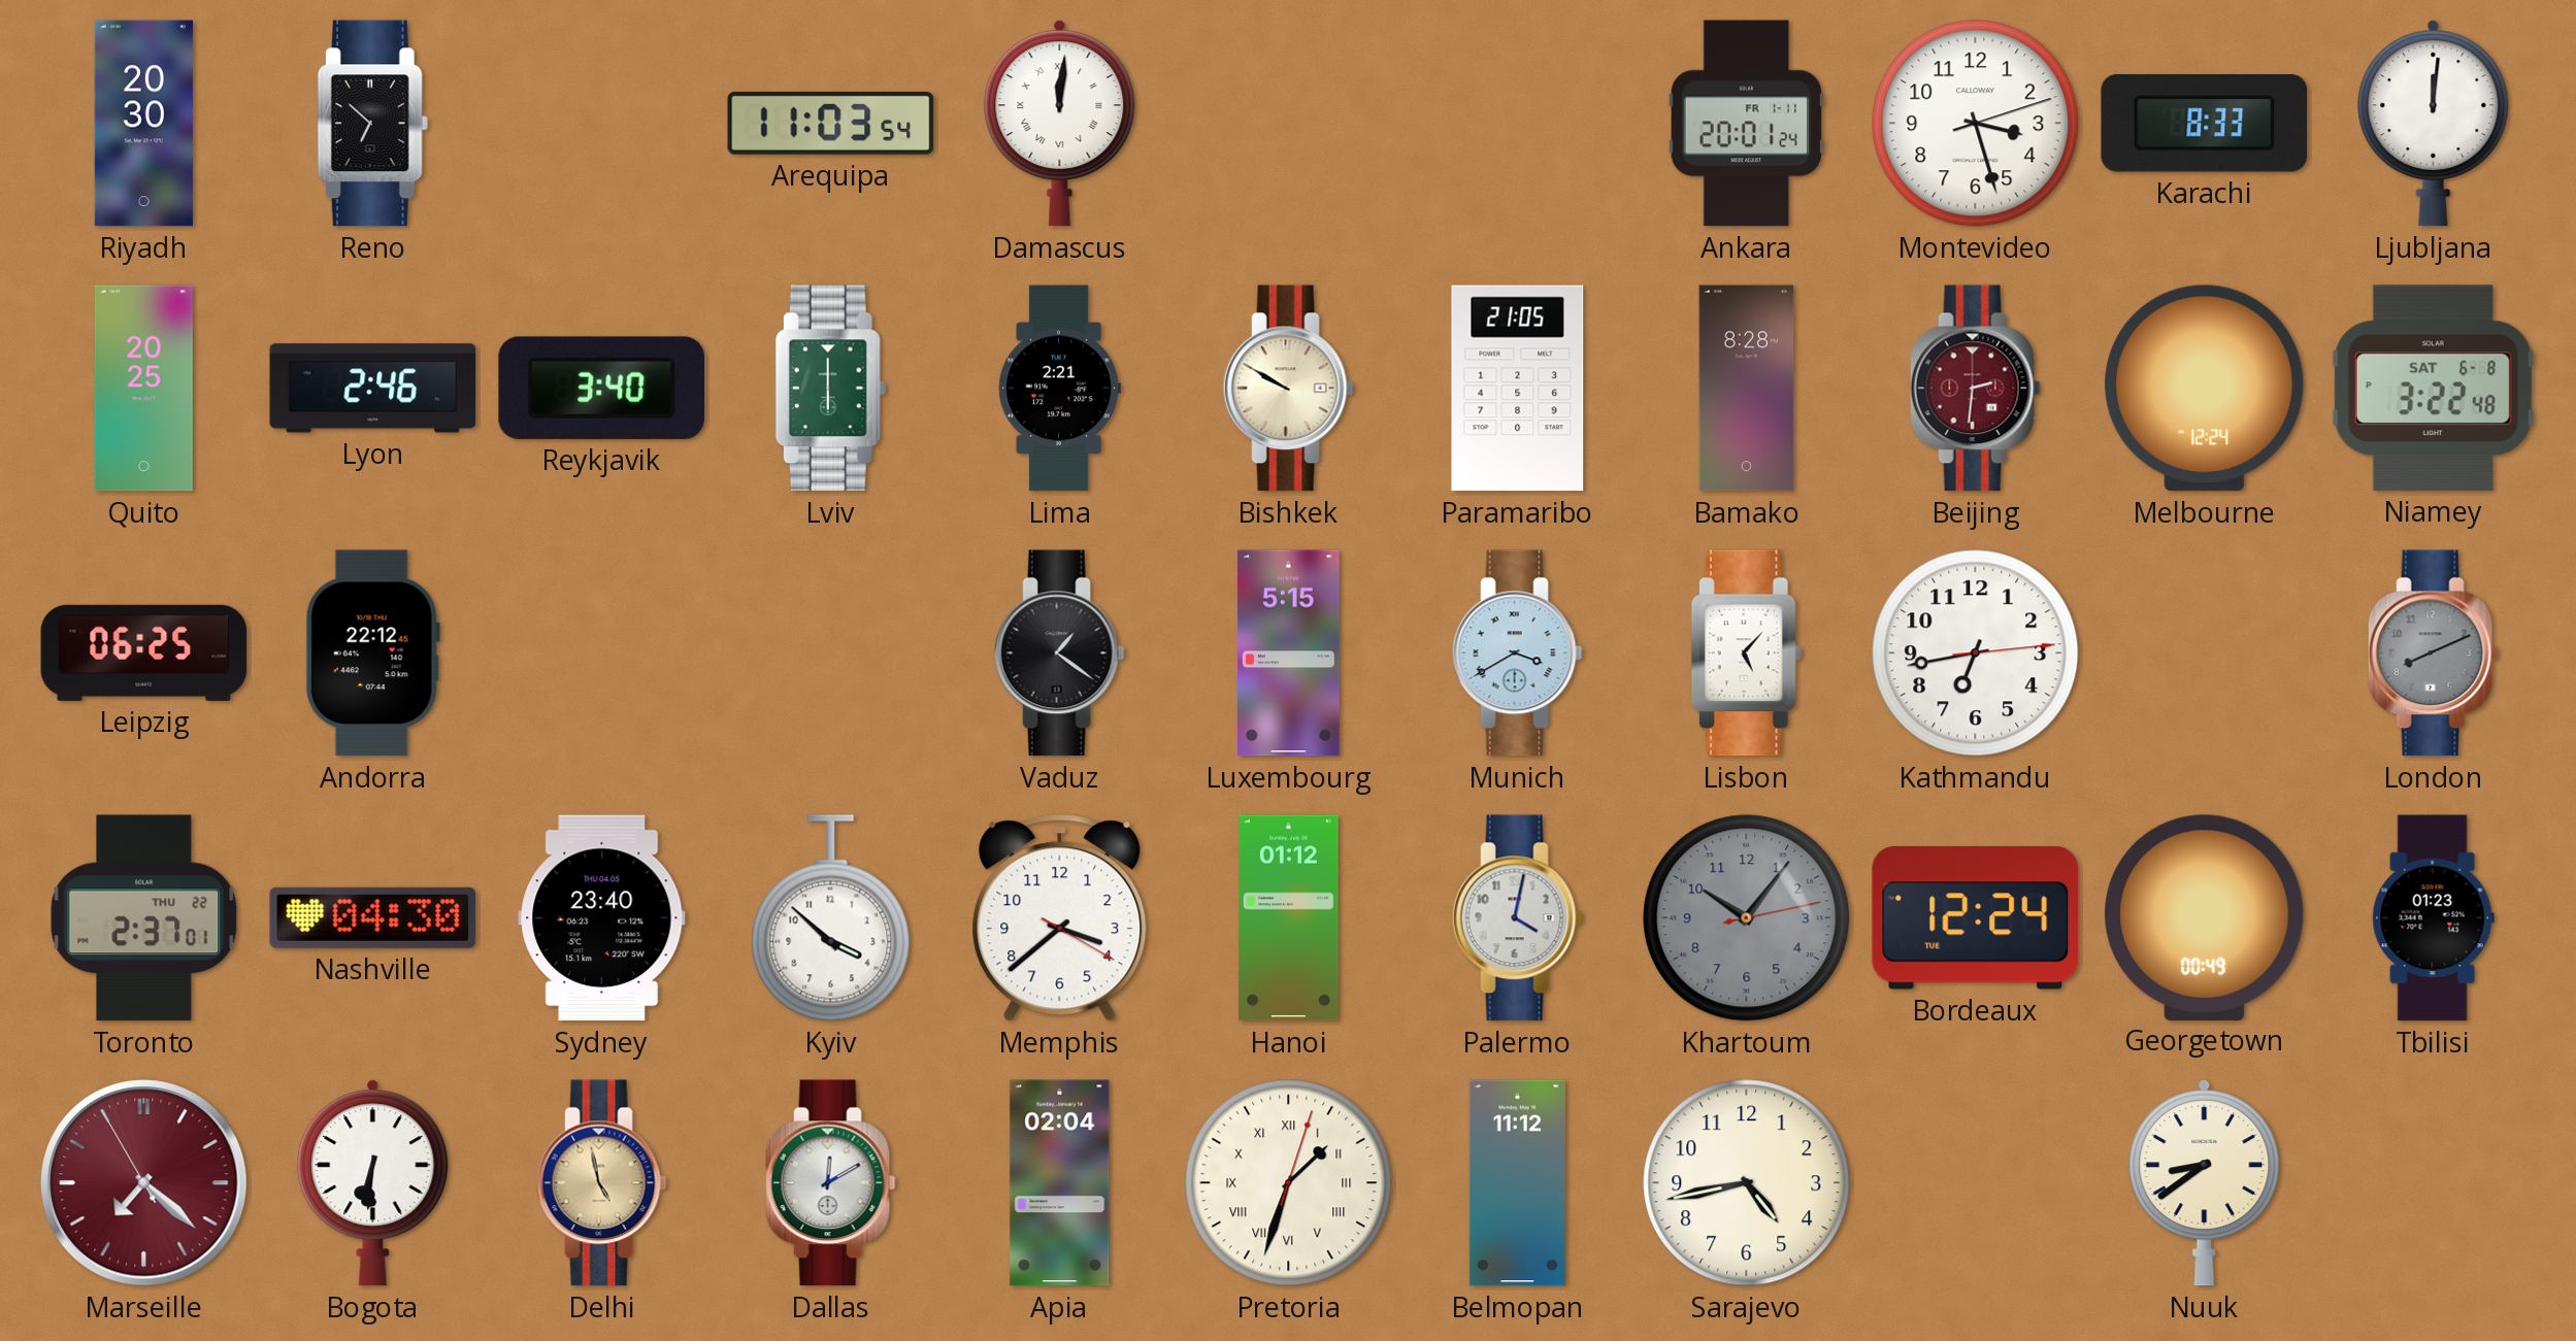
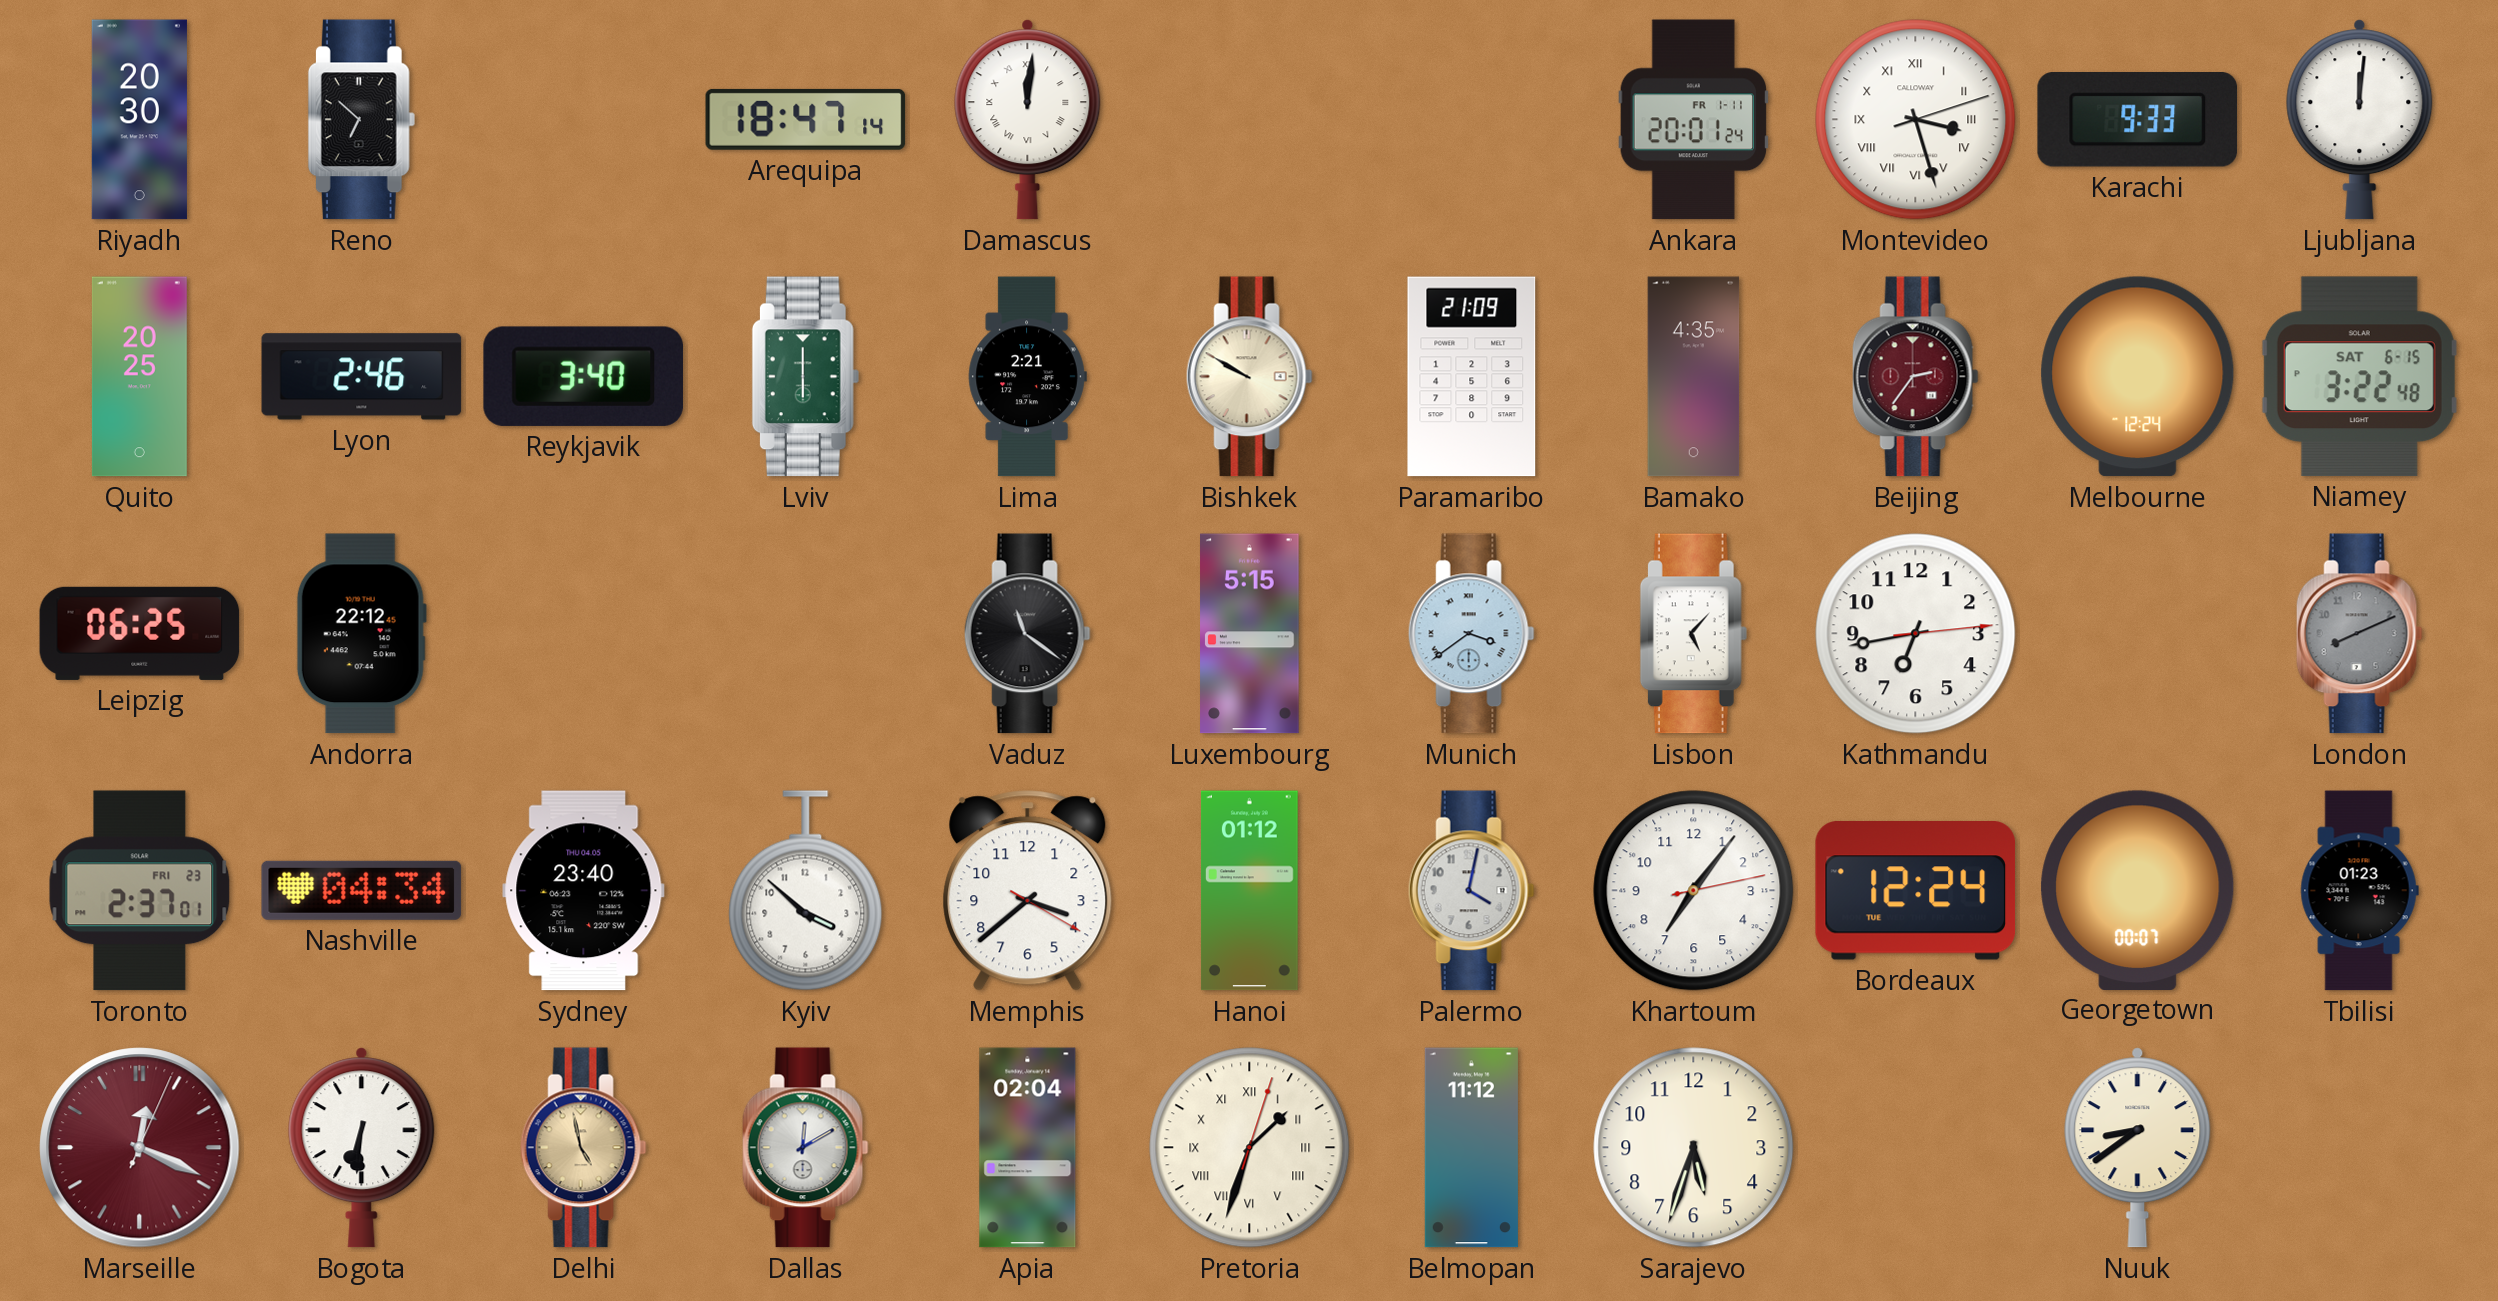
Arequipa: 11:03 -> 18:47
Montevideo numerals: Arabic -> Roman
Karachi: 8:33 -> 9:33
Paramaribo: 21:05 -> 21:09
Bamako: 8:28 -> 4:35
Beijing: 2:31 -> 2:36
Niamey date: SAT 6-8 -> SAT 6-15
Vaduz: 1:21 -> 11:21
Munich: 3:40 -> 3:39
Toronto date: THU 22 -> FRI 23
Nashville: 04:30 -> 04:34
Khartoum: 10:06 -> 7:06
Khartoum dial: grey -> white
Georgetown: 00:49 -> 00:07
Marseille: 7:21 -> 12:19
Sarajevo: 4:43 -> 5:33
